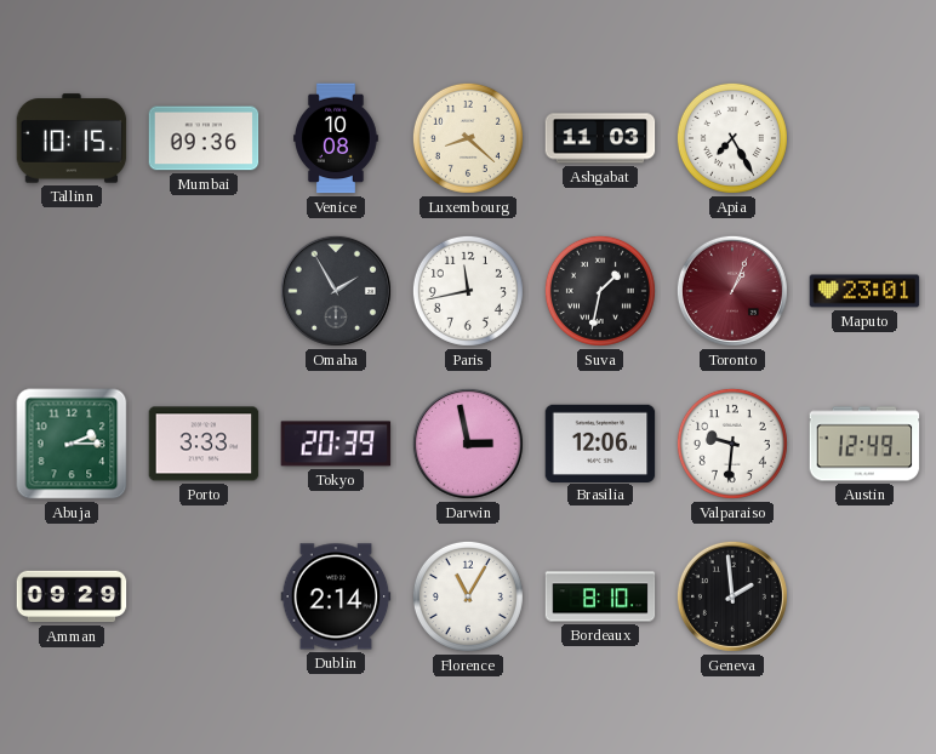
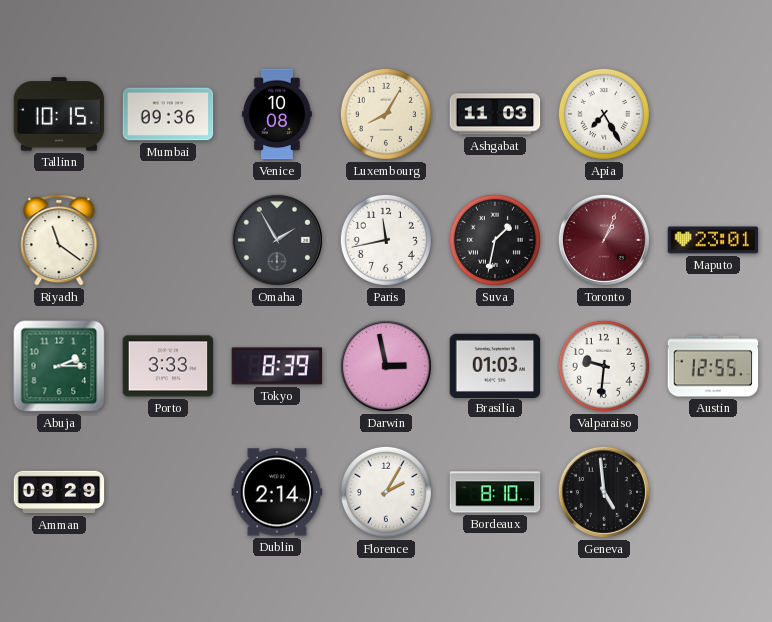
Luxembourg: 8:22 -> 8:05
Riyadh: none -> 11:21
Tokyo: 20:39 -> 8:39
Brasilia: 12:06 -> 01:03
Austin: 12:49 -> 12:55
Florence: 11:05 -> 2:05
Geneva: 1:59 -> 4:59
